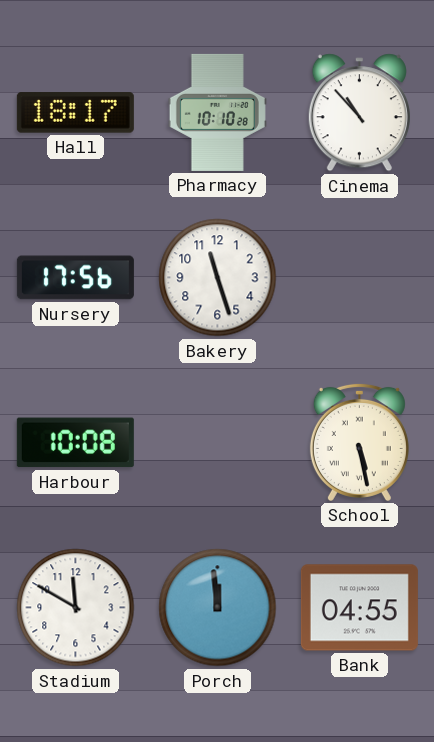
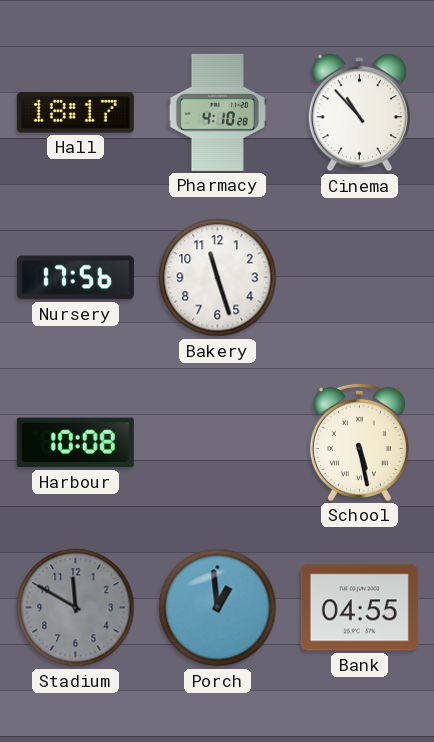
Pharmacy: 10:10 -> 4:10
Stadium dial: white -> grey
Porch: 11:59 -> 12:59
